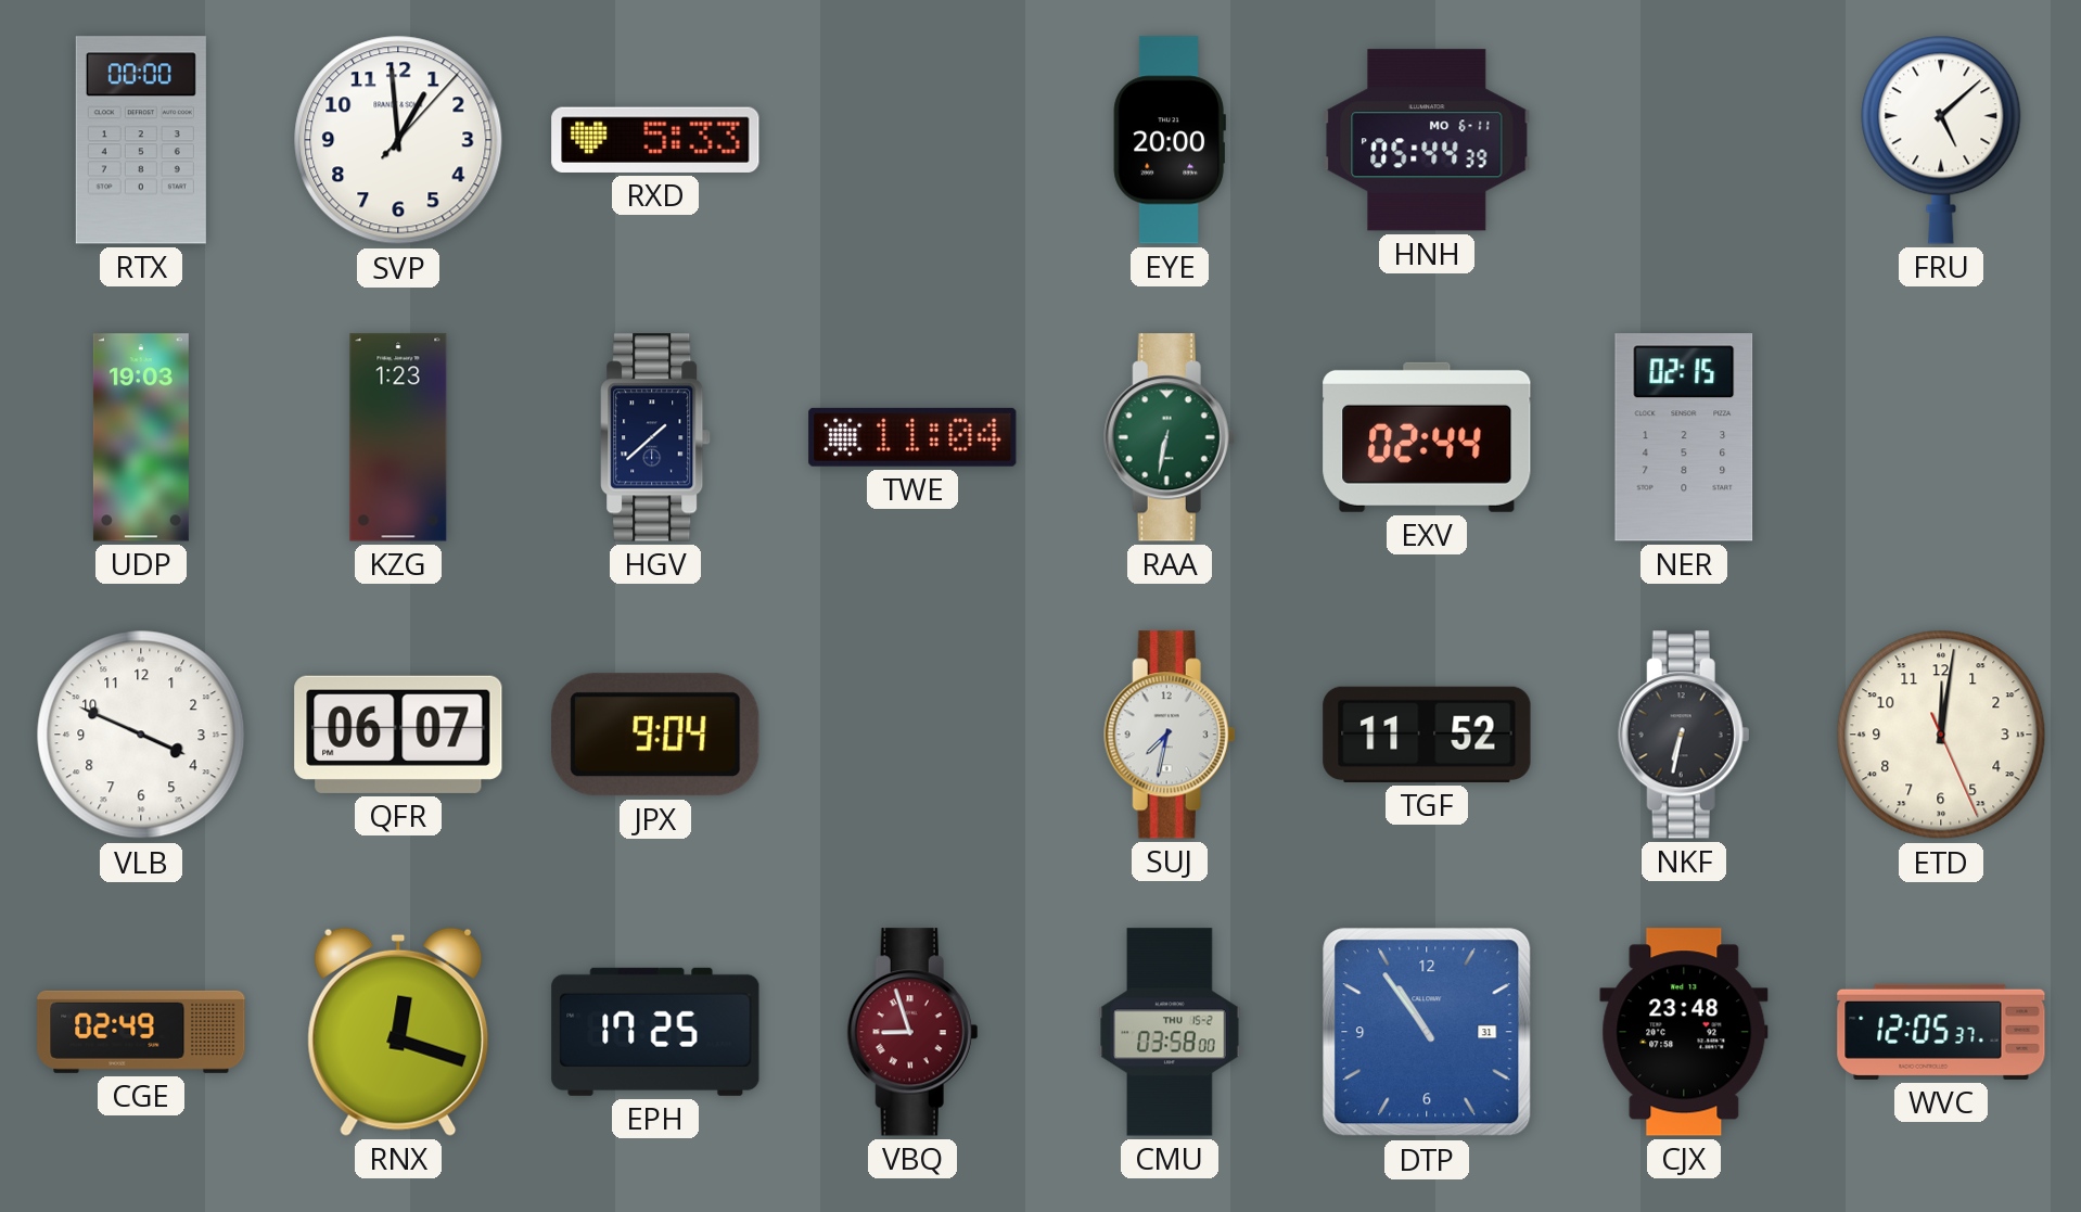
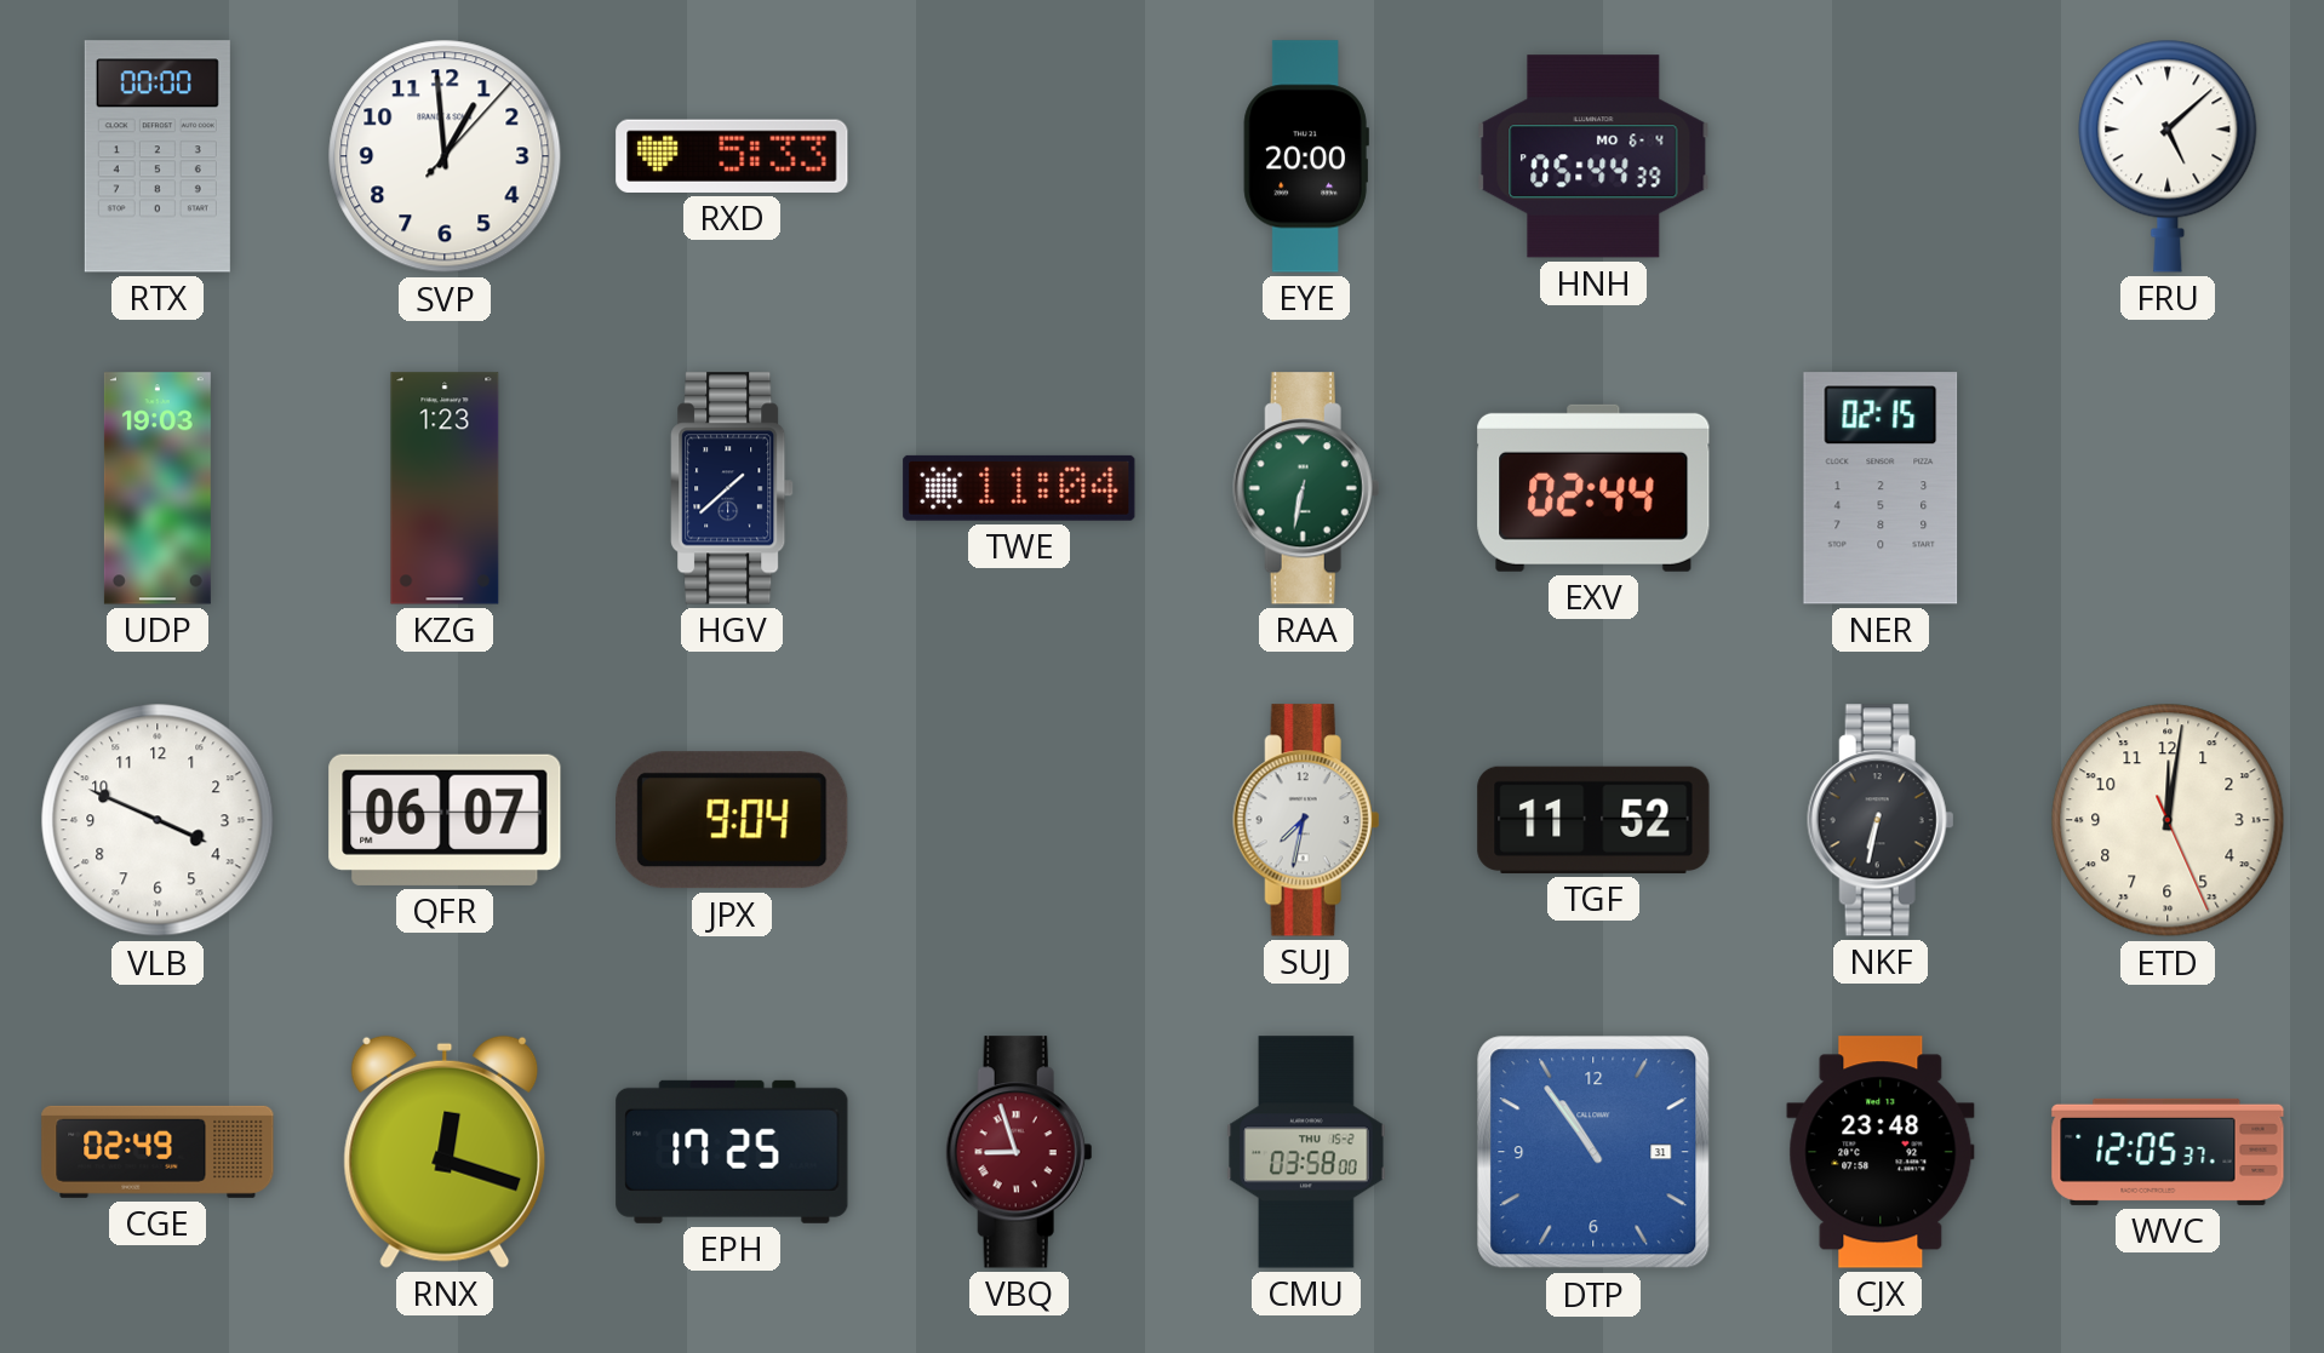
HNH date: MO 6-11 -> MO 6-4
